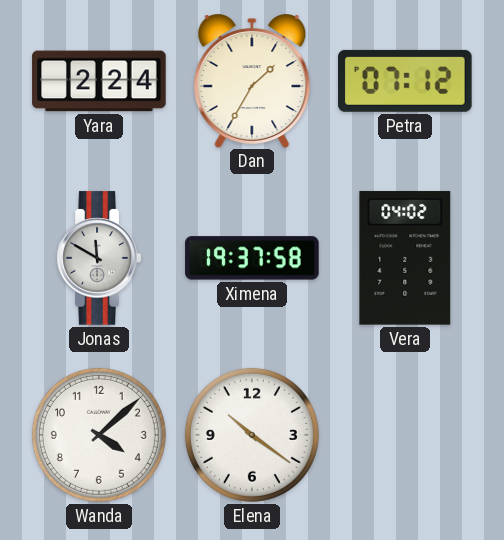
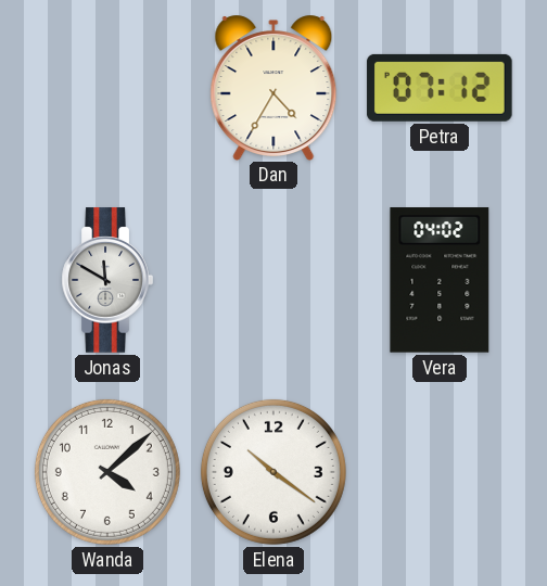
Yara: 2:24 -> none
Dan: 1:35 -> 4:35
Ximena: 19:37 -> none
